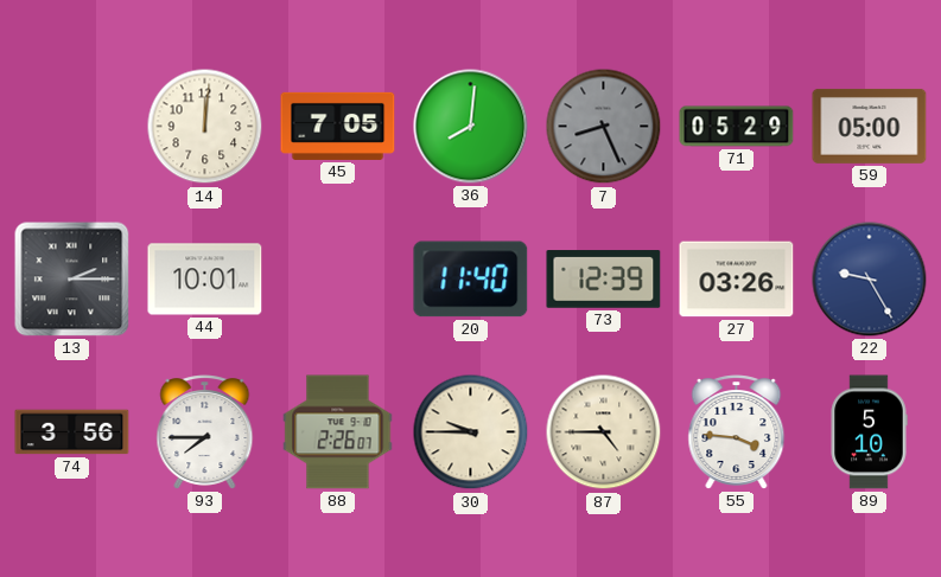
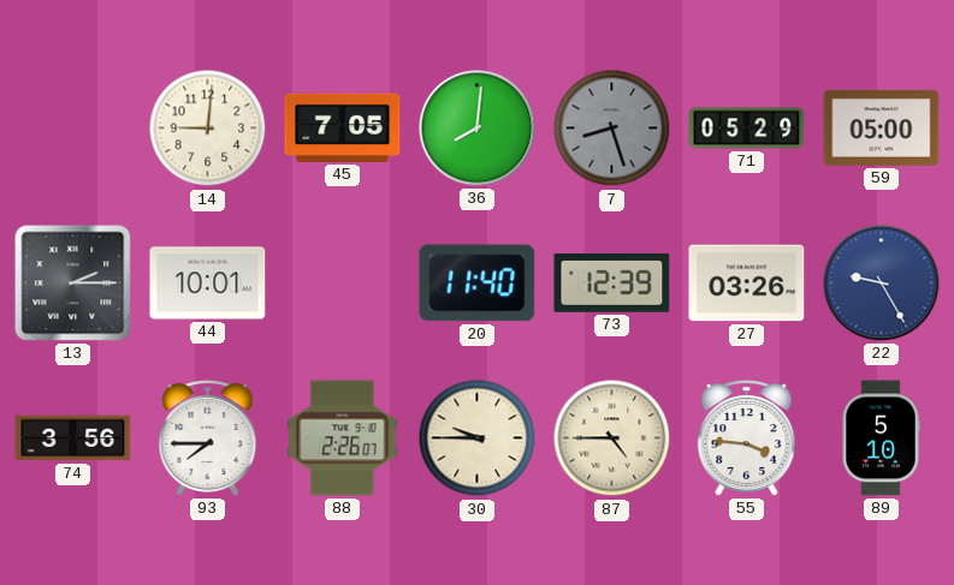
14: 12:01 -> 9:01
7: 8:26 -> 8:27
